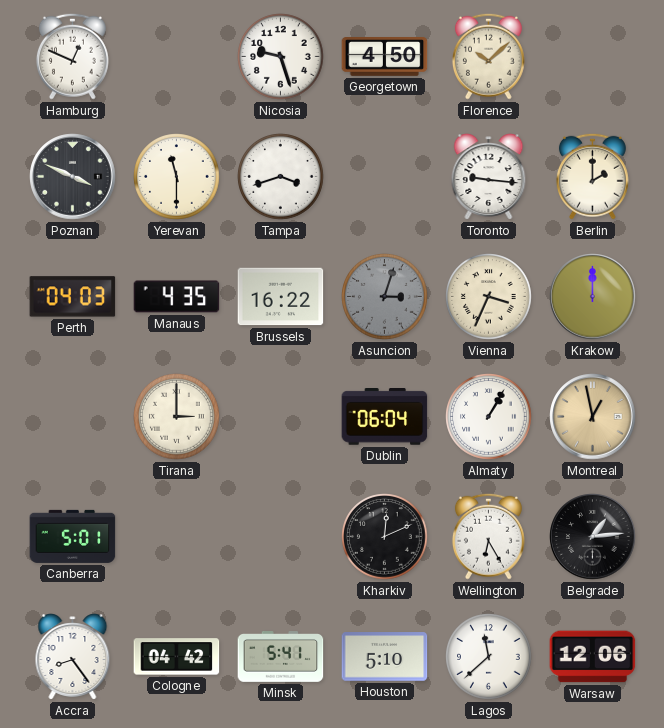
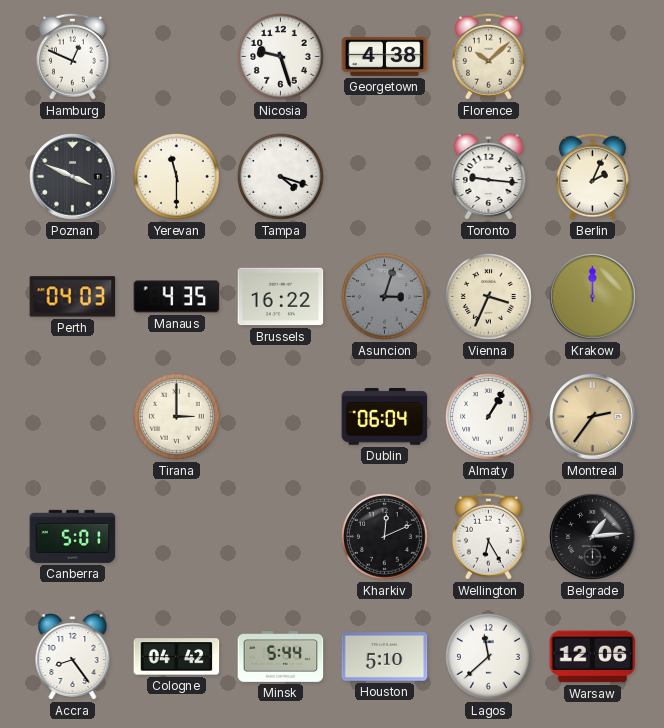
Georgetown: 4:50 -> 4:38
Tampa: 3:42 -> 4:18
Berlin: 2:00 -> 2:04
Montreal: 12:58 -> 2:36
Minsk: 5:41 -> 5:44
